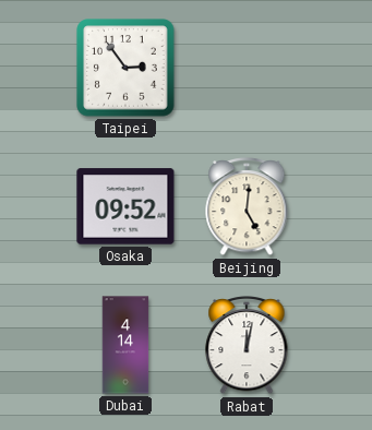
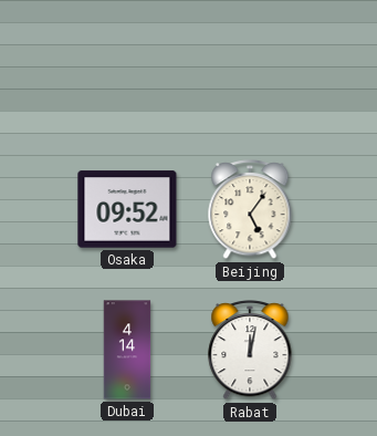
Taipei: 2:54 -> none
Beijing: 5:01 -> 5:06
